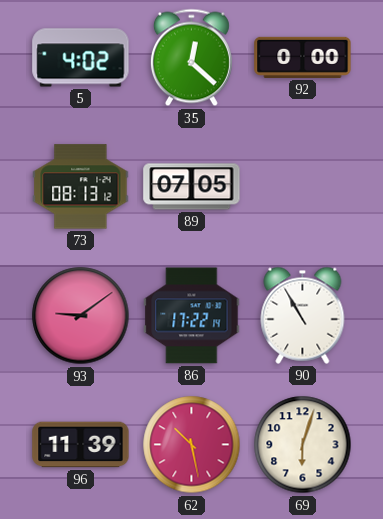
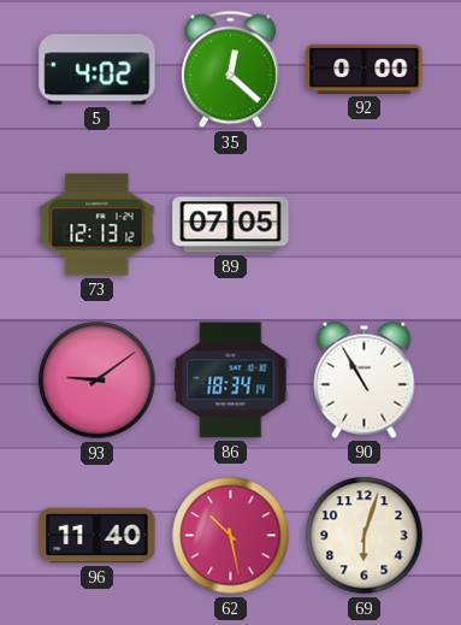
73: 08:13 -> 12:13
86: 17:22 -> 18:34
96: 11:39 -> 11:40
